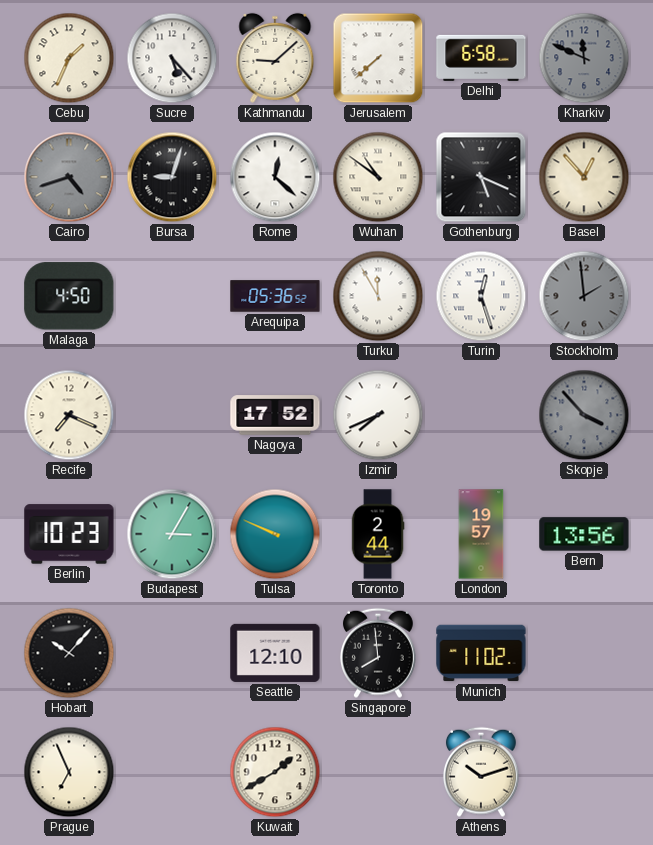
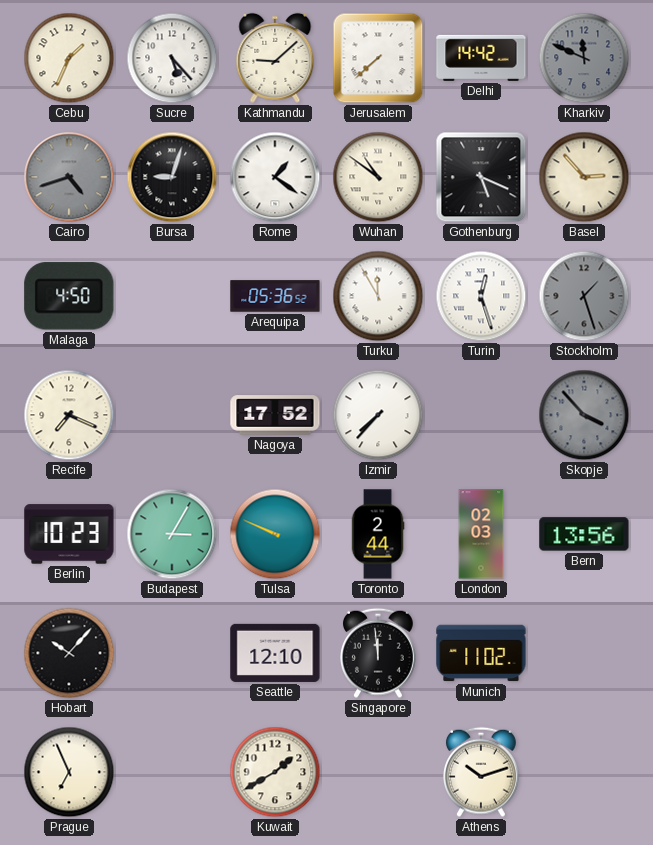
Delhi: 6:58 -> 14:42
Rome: 12:22 -> 1:21
Basel: 12:53 -> 2:53
Stockholm: 1:59 -> 1:27
Izmir: 7:41 -> 7:37
London: 19:57 -> 02:03
Singapore: 7:59 -> 11:59
